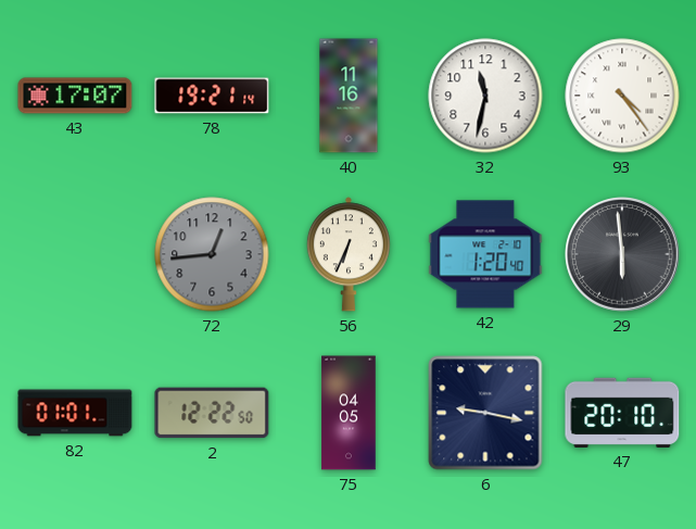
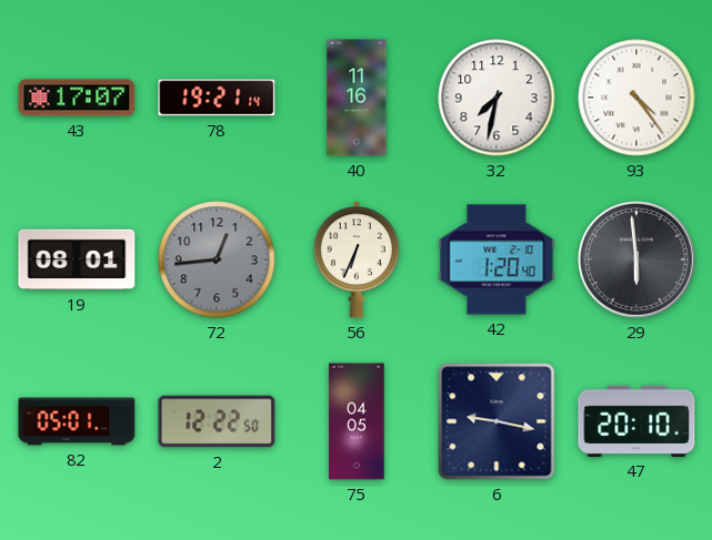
32: 11:32 -> 7:32
19: none -> 08:01
82: 01:01 -> 05:01
